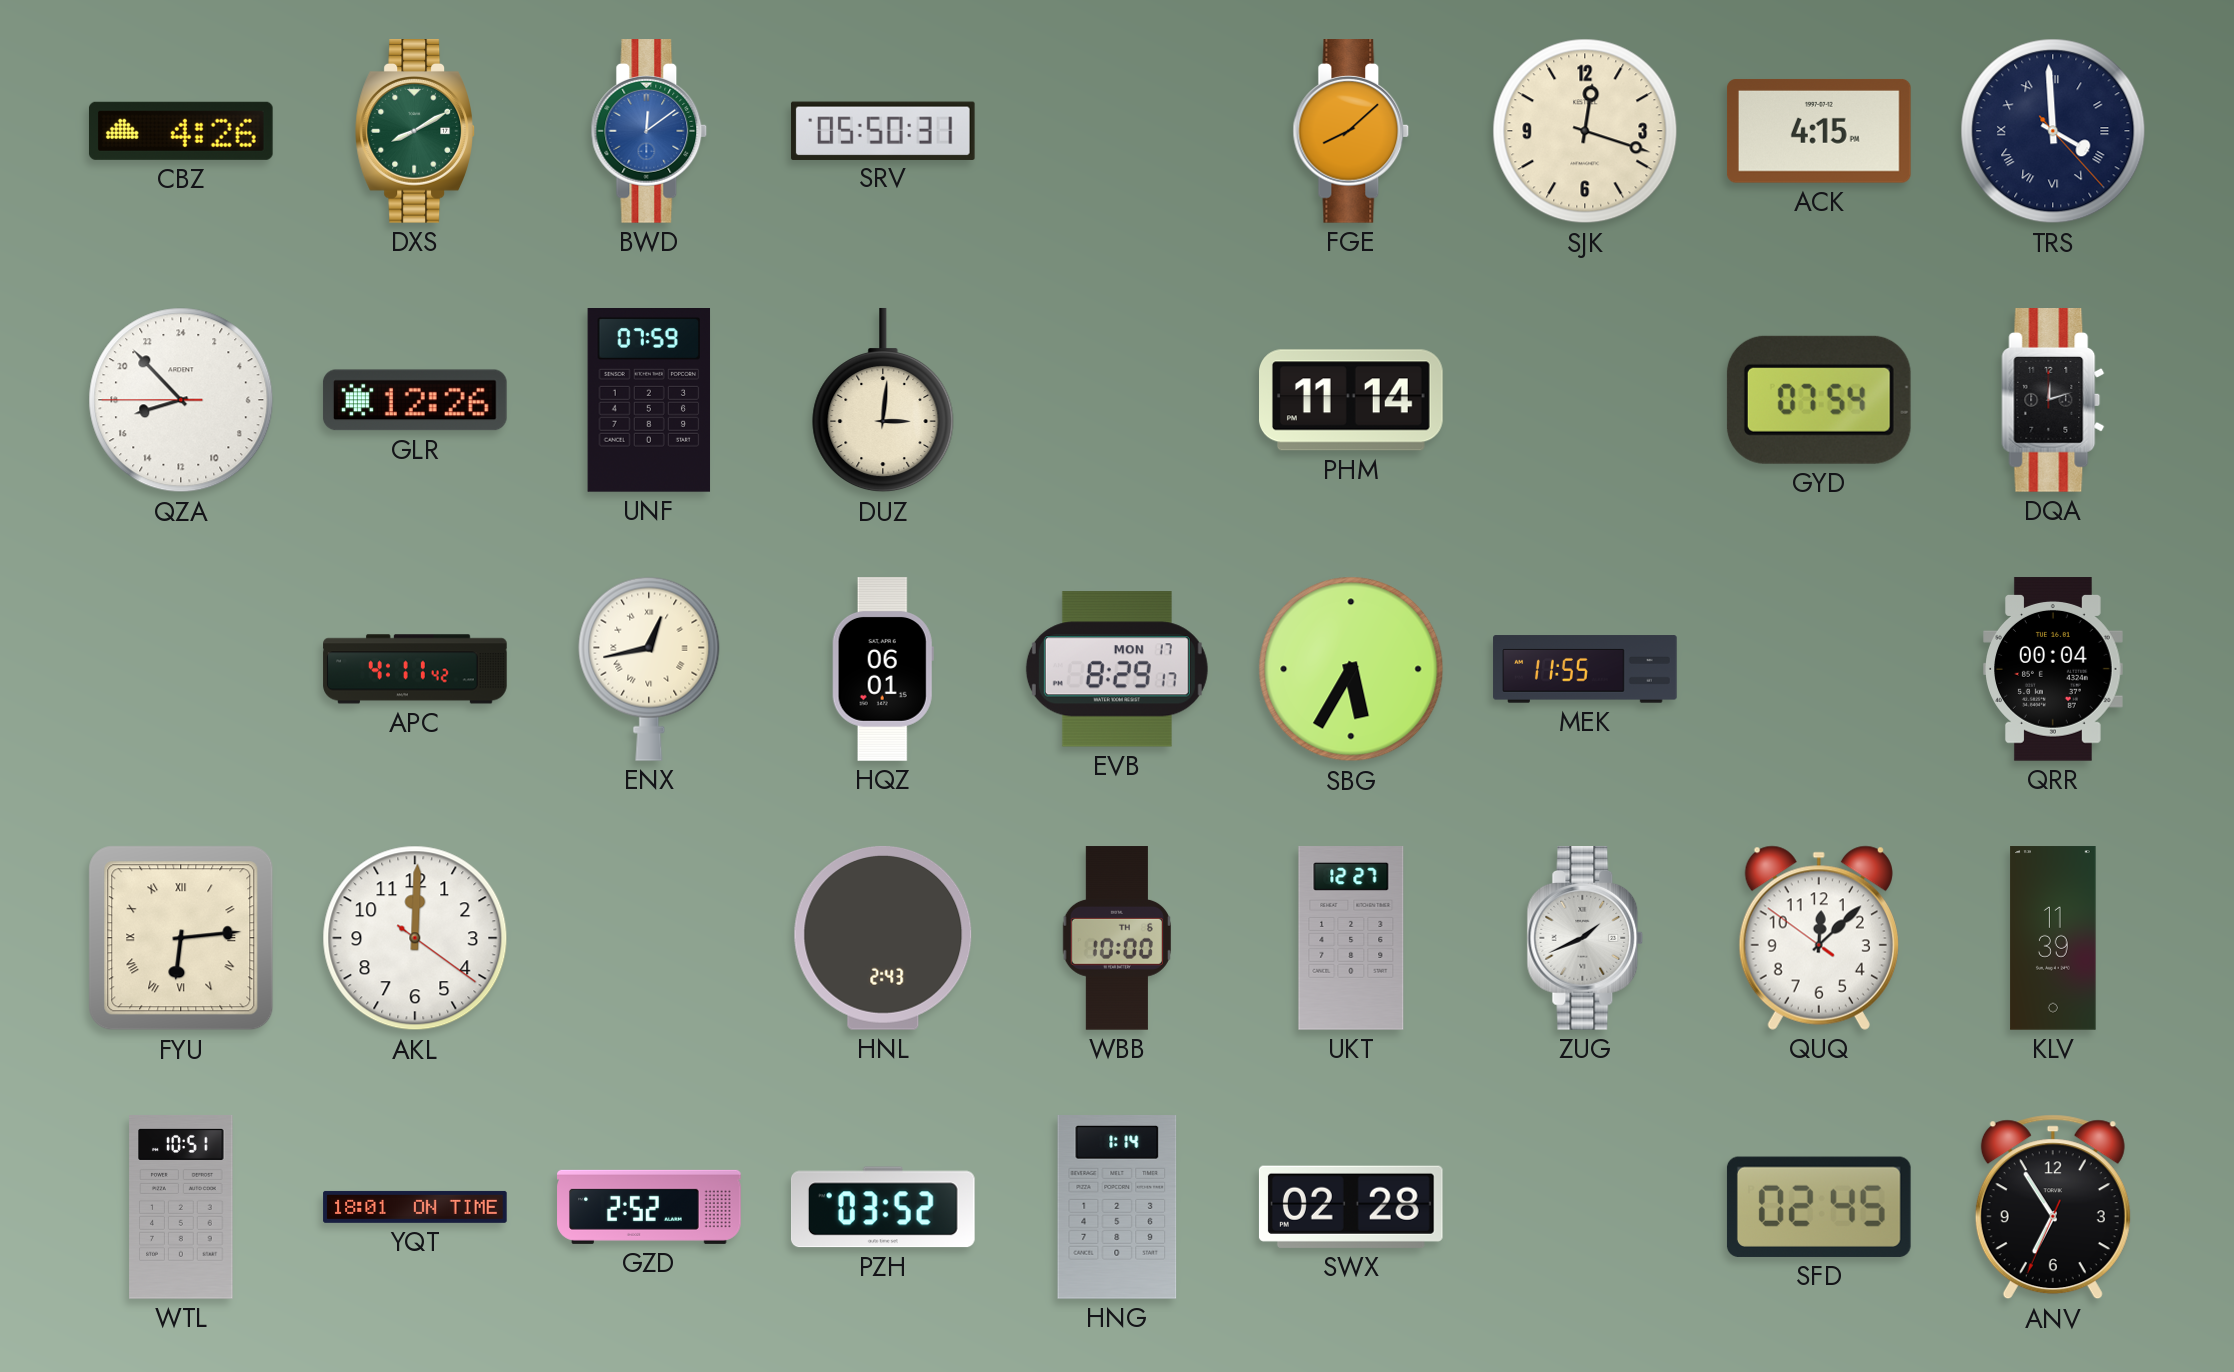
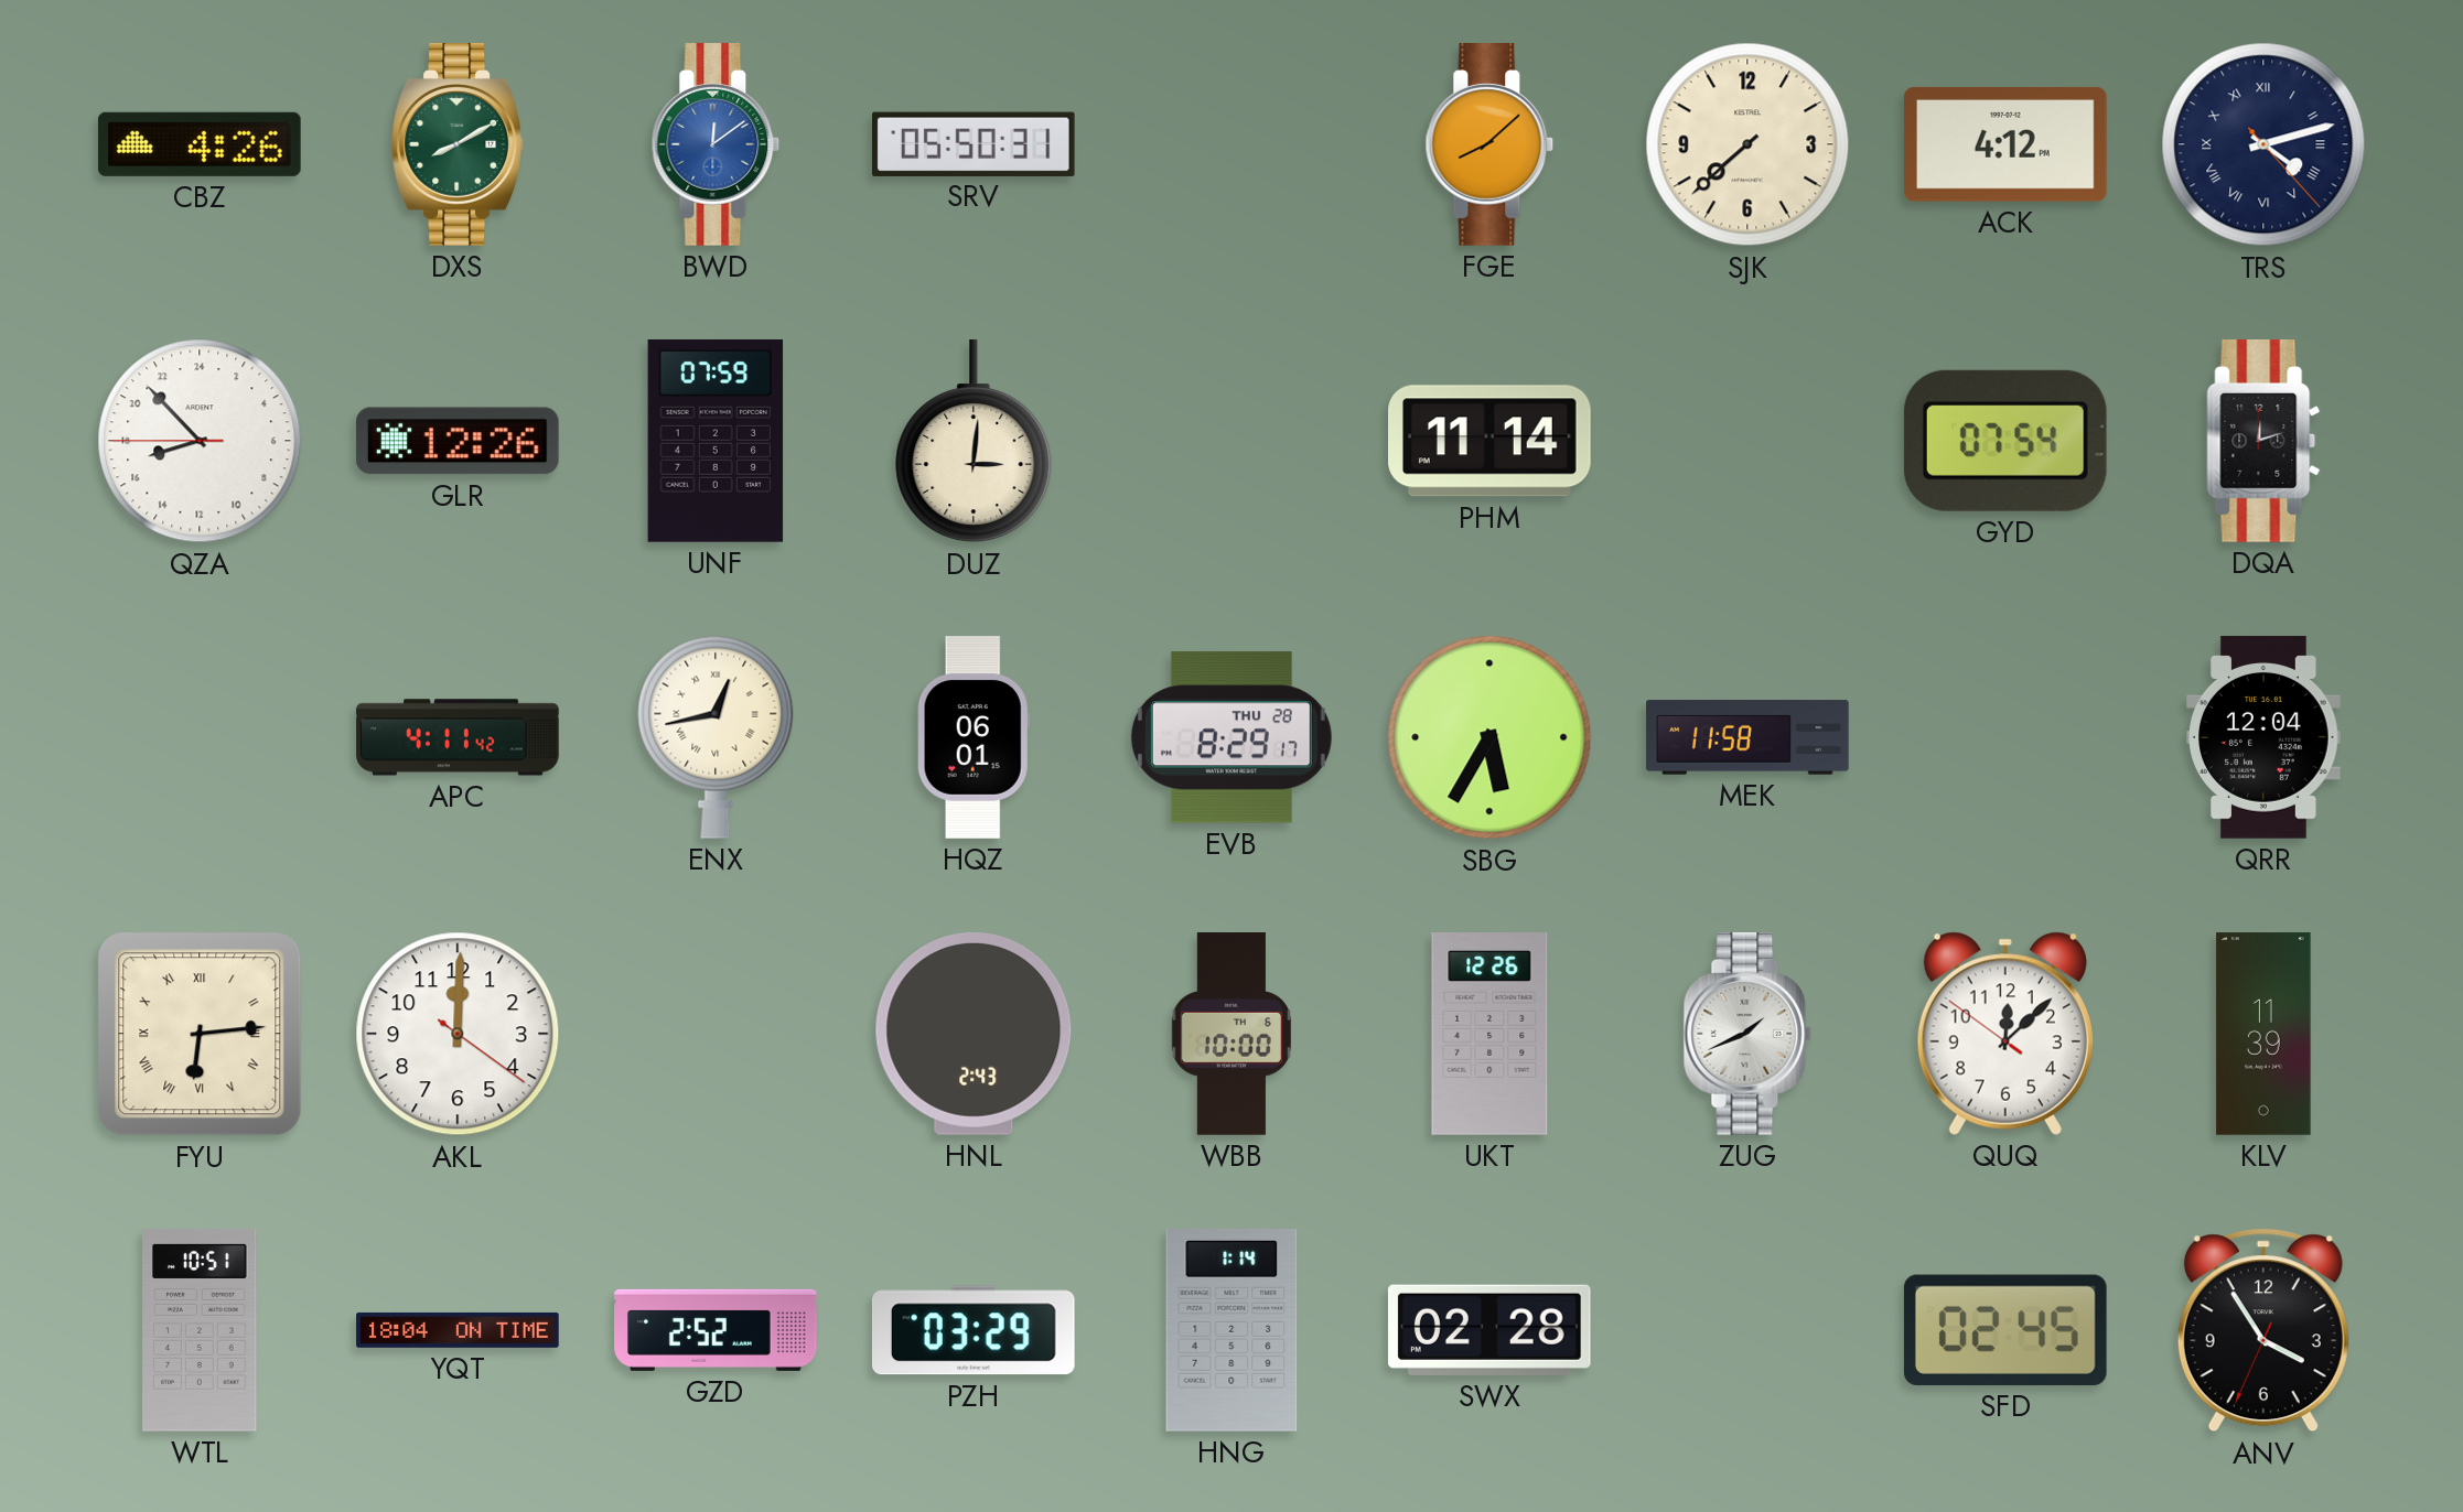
SJK: 12:18 -> 7:38
ACK: 4:15 -> 4:12
TRS: 3:59 -> 4:12
EVB date: MON 17 -> THU 28
MEK: 11:55 -> 11:58
QRR: 00:04 -> 12:04
UKT: 12:27 -> 12:26
YQT: 18:01 -> 18:04
PZH: 03:52 -> 03:29
ANV: 6:54 -> 3:54
